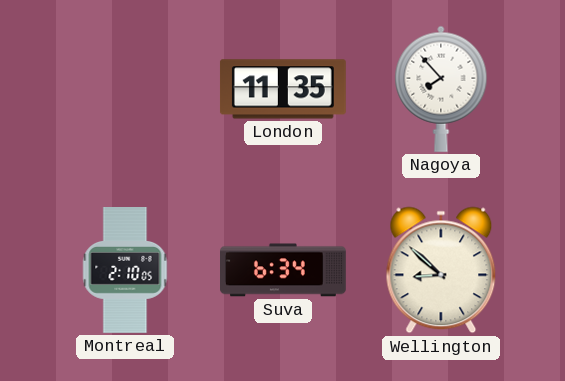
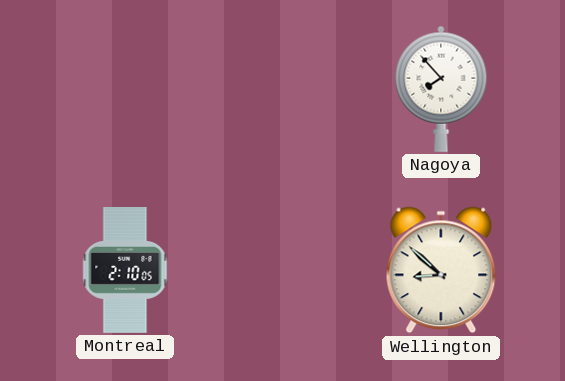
London: 11:35 -> none
Suva: 6:34 -> none
